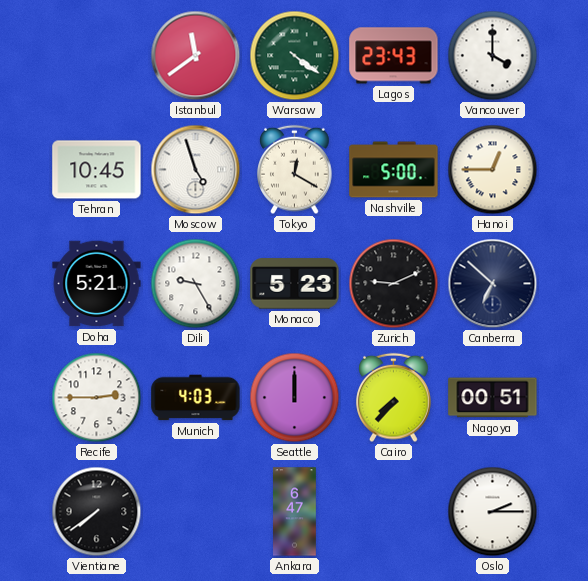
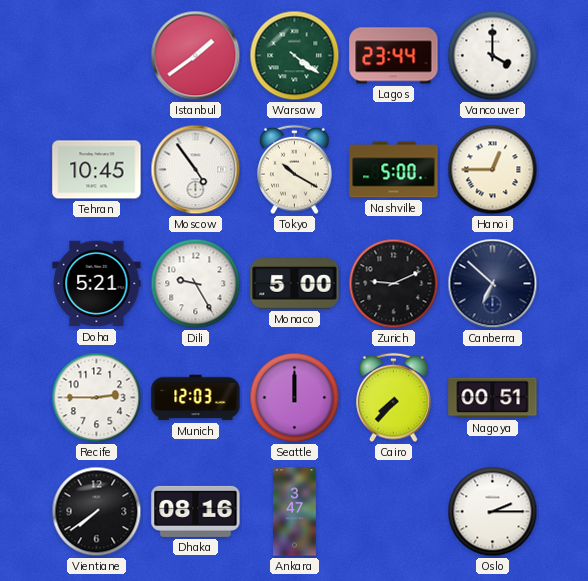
Istanbul: 11:39 -> 1:39
Lagos: 23:43 -> 23:44
Moscow: 4:57 -> 4:54
Tokyo: 12:20 -> 10:20
Monaco: 5:23 -> 5:00
Munich: 4:03 -> 12:03
Dhaka: none -> 08:16
Ankara: 6:47 -> 3:47
